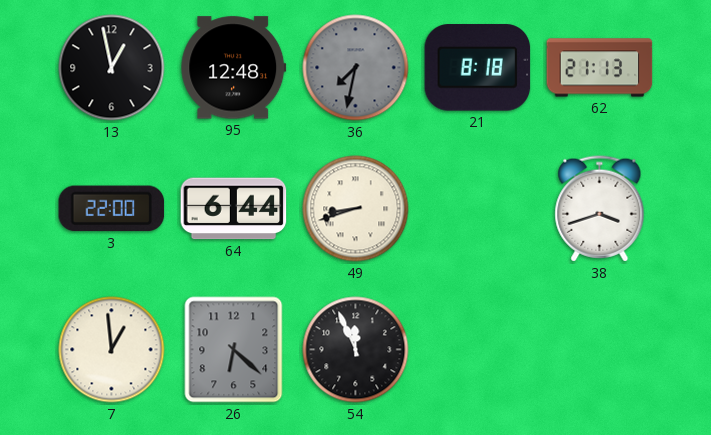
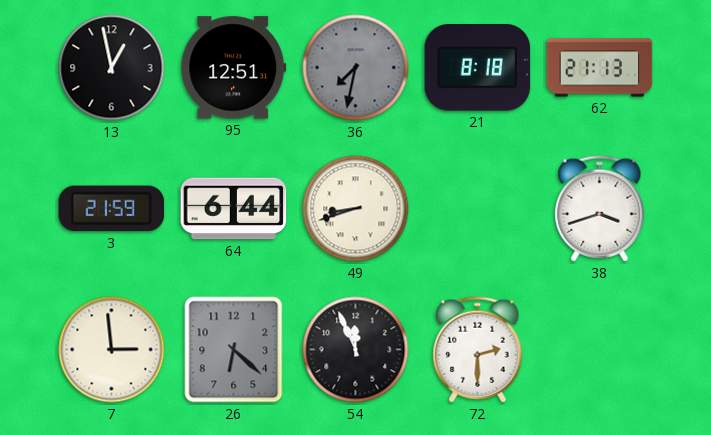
95: 12:48 -> 12:51
3: 22:00 -> 21:59
7: 12:59 -> 2:59
72: none -> 2:30
